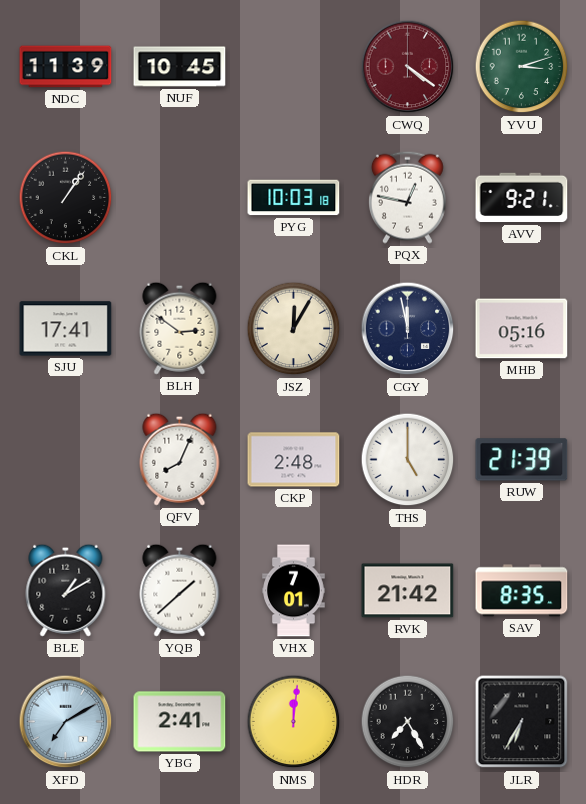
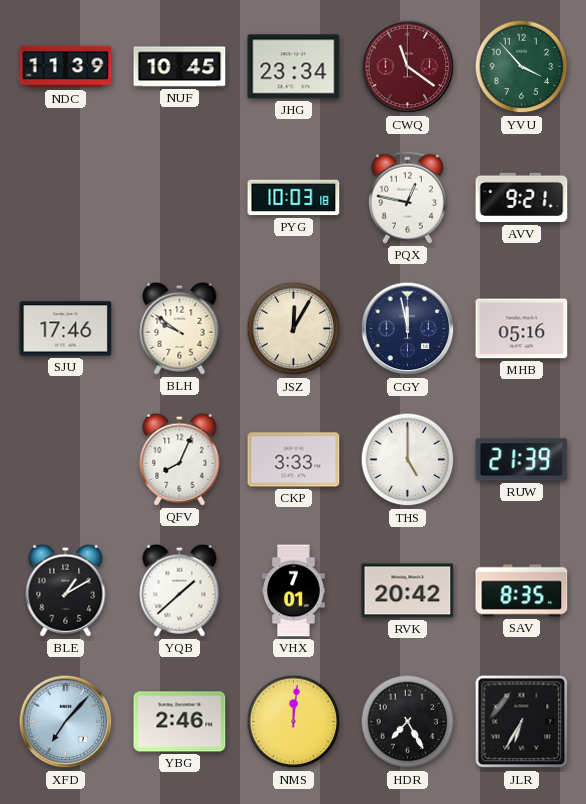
JHG: none -> 23:34
CWQ: 4:21 -> 11:21
YVU: 3:12 -> 3:53
CKL: 1:06 -> none
SJU: 17:41 -> 17:46
BLH: 2:51 -> 9:51
CKP: 2:48 -> 3:33
RVK: 21:42 -> 20:42
XFD: 7:10 -> 7:07
YBG: 2:41 -> 2:46
